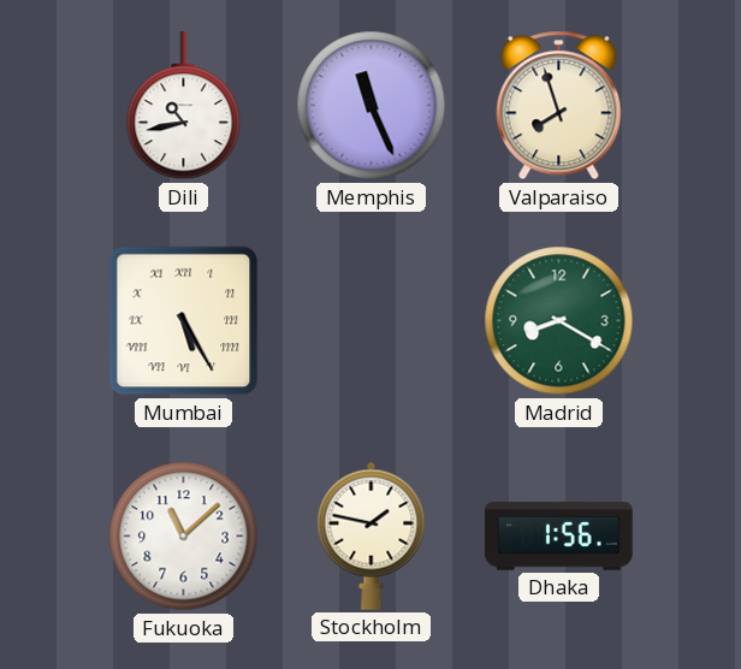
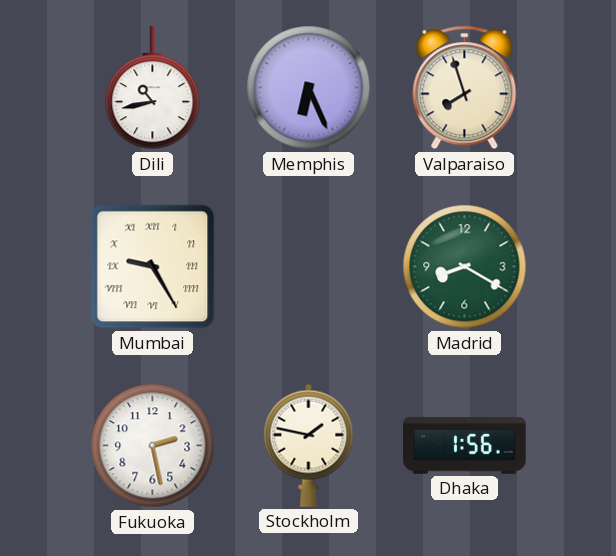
Memphis: 11:26 -> 6:26
Mumbai: 5:25 -> 9:25
Fukuoka: 11:08 -> 2:28
